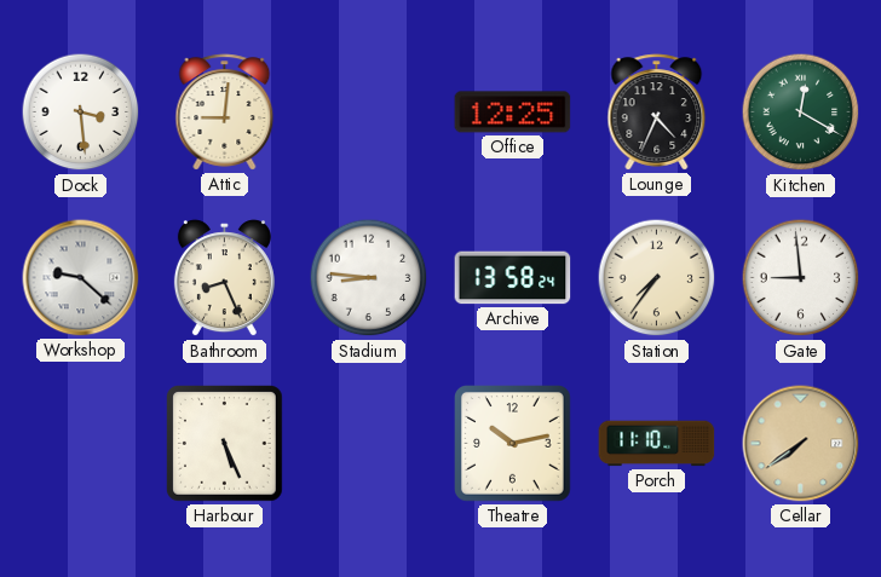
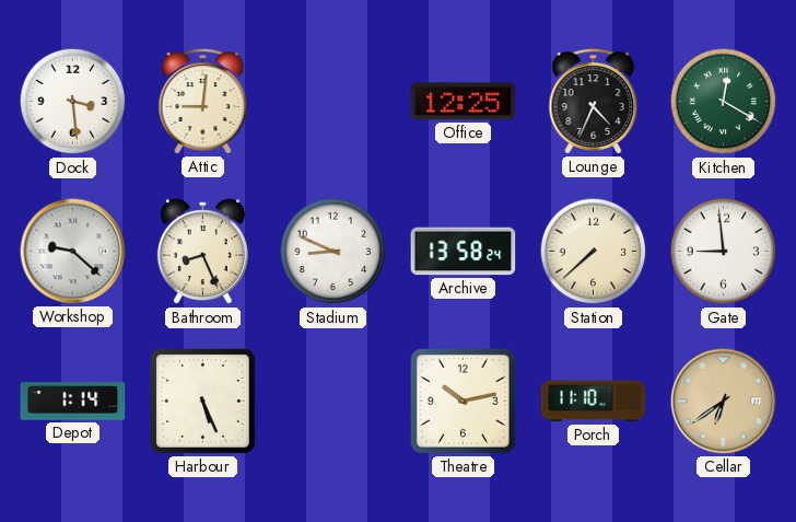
Stadium: 8:46 -> 8:49
Station: 7:36 -> 7:38
Depot: none -> 1:14
Cellar: 7:39 -> 6:39
